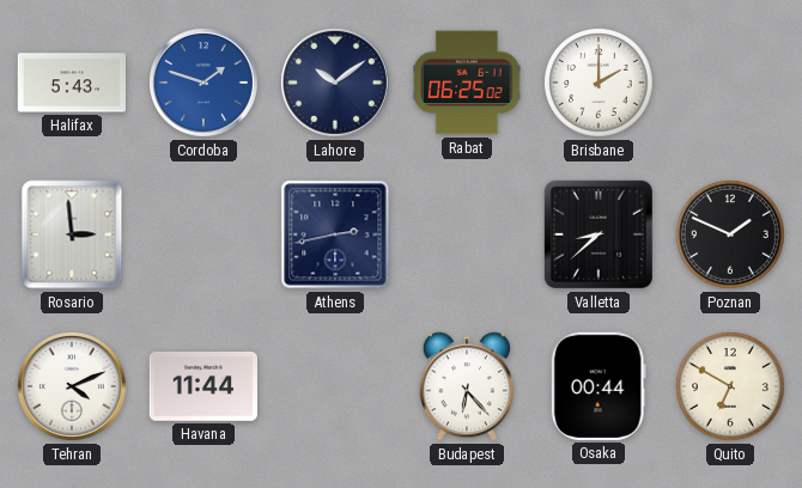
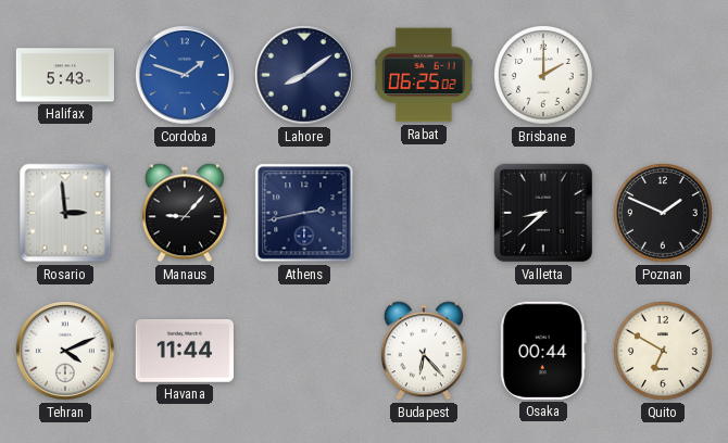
Lahore: 10:09 -> 8:09
Manaus: none -> 9:07
